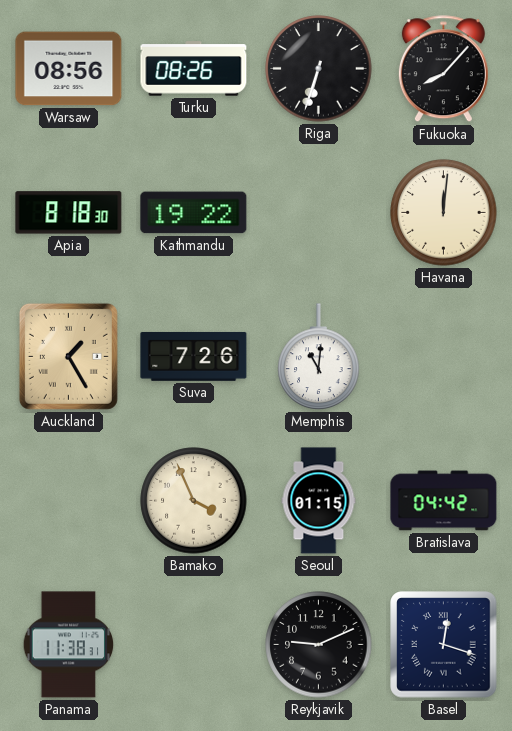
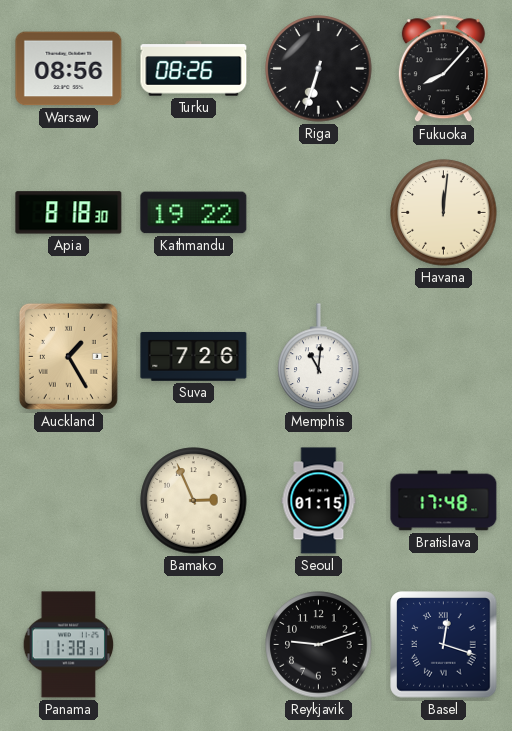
Bamako: 3:56 -> 2:56
Bratislava: 04:42 -> 17:48
Reykjavik: 9:11 -> 9:12
